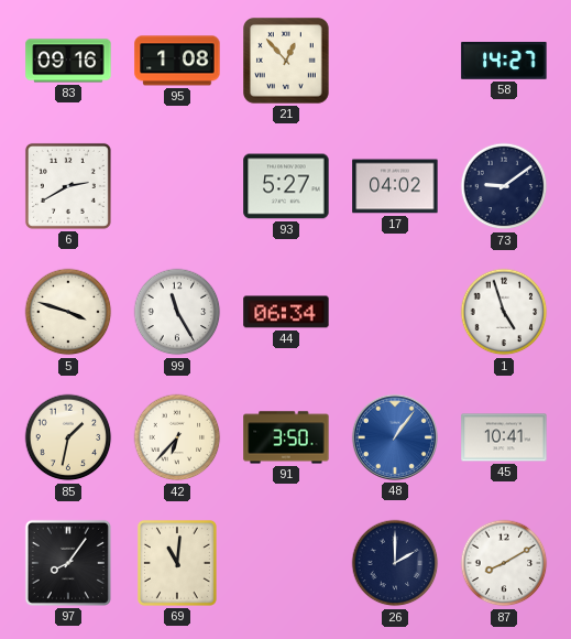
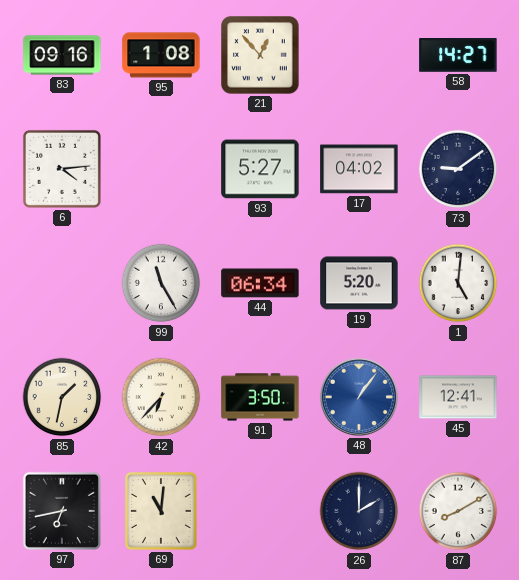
6: 2:40 -> 4:14
5: 3:48 -> none
19: none -> 5:20
1: 4:57 -> 5:01
45: 10:41 -> 12:41
97: 8:06 -> 6:43
